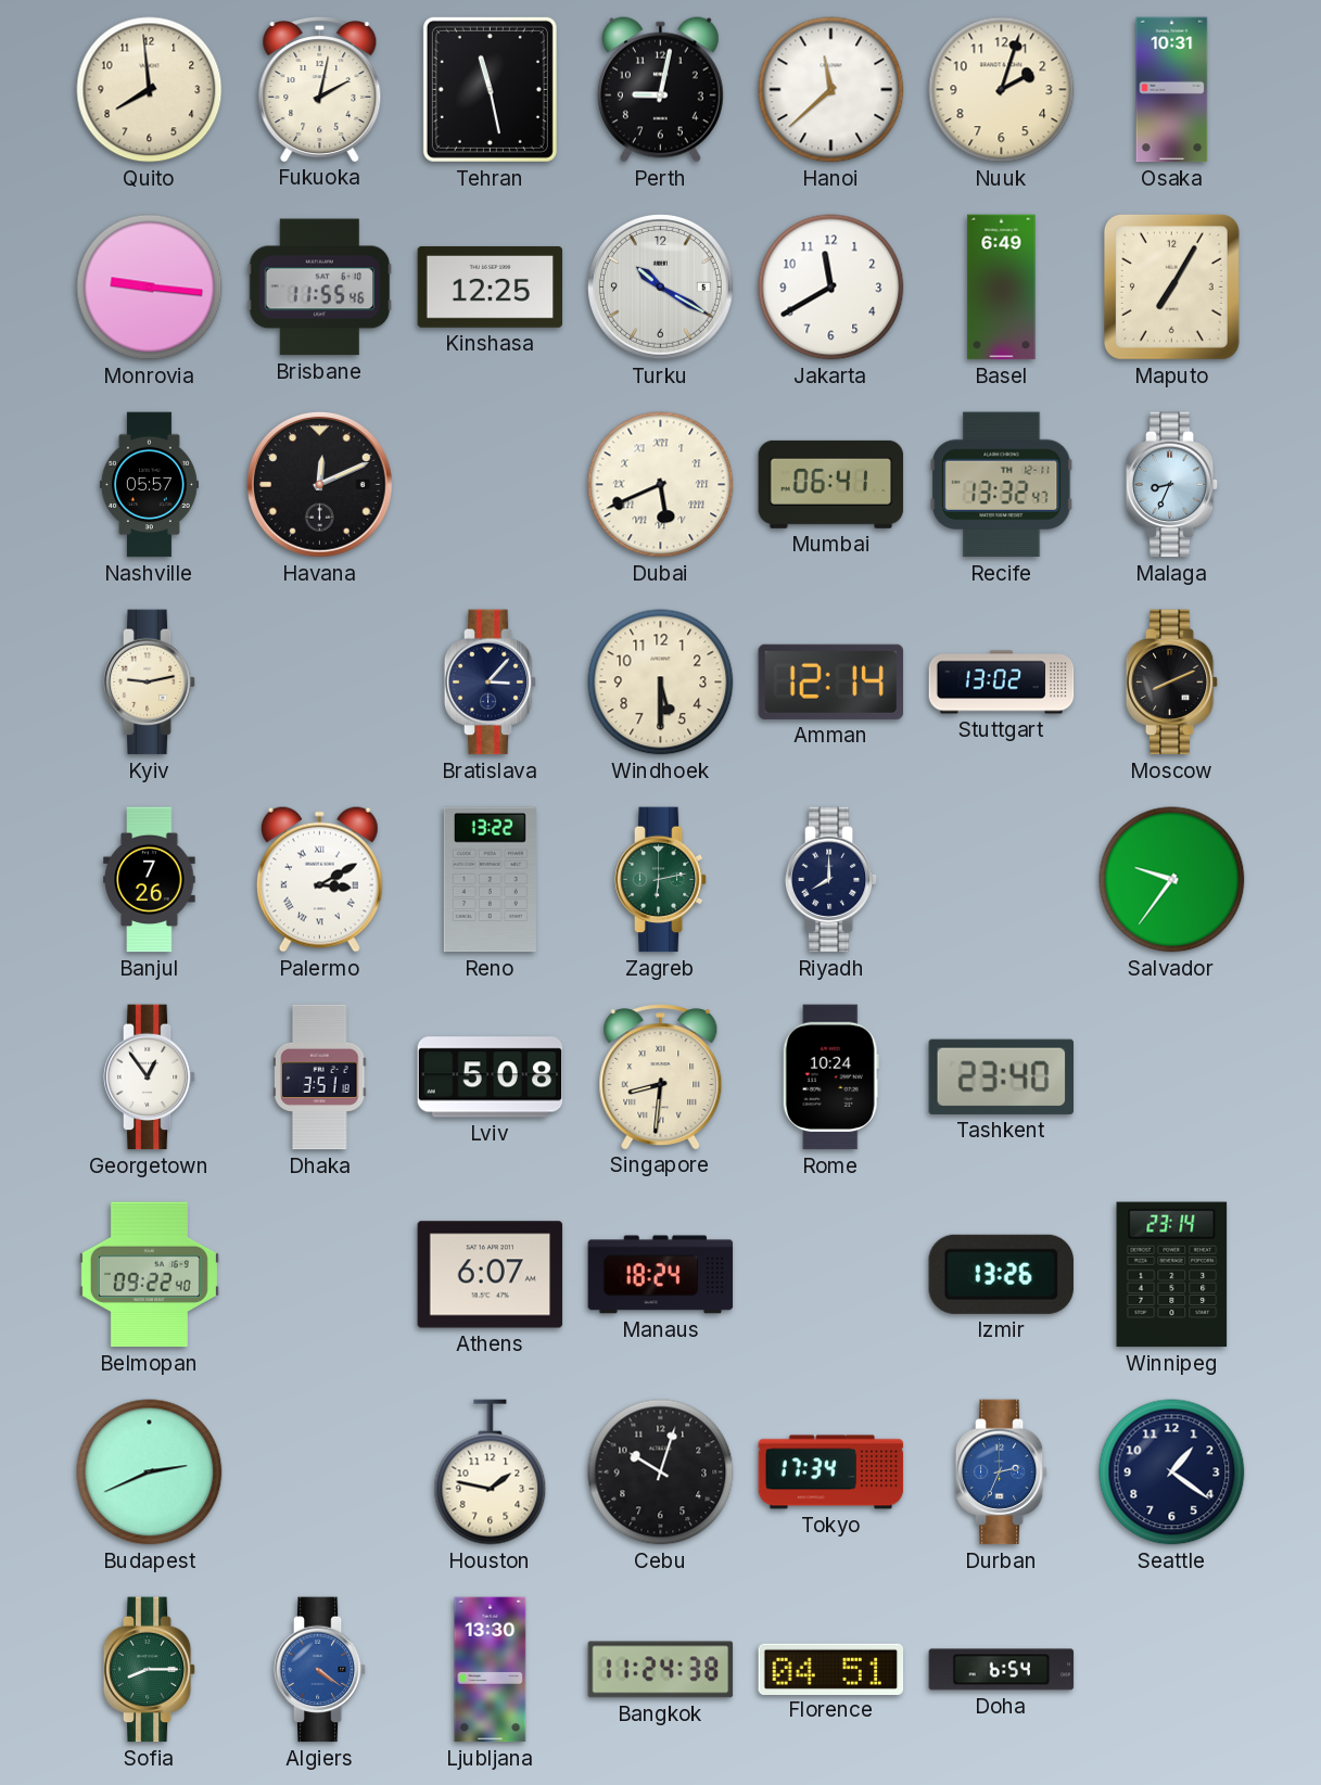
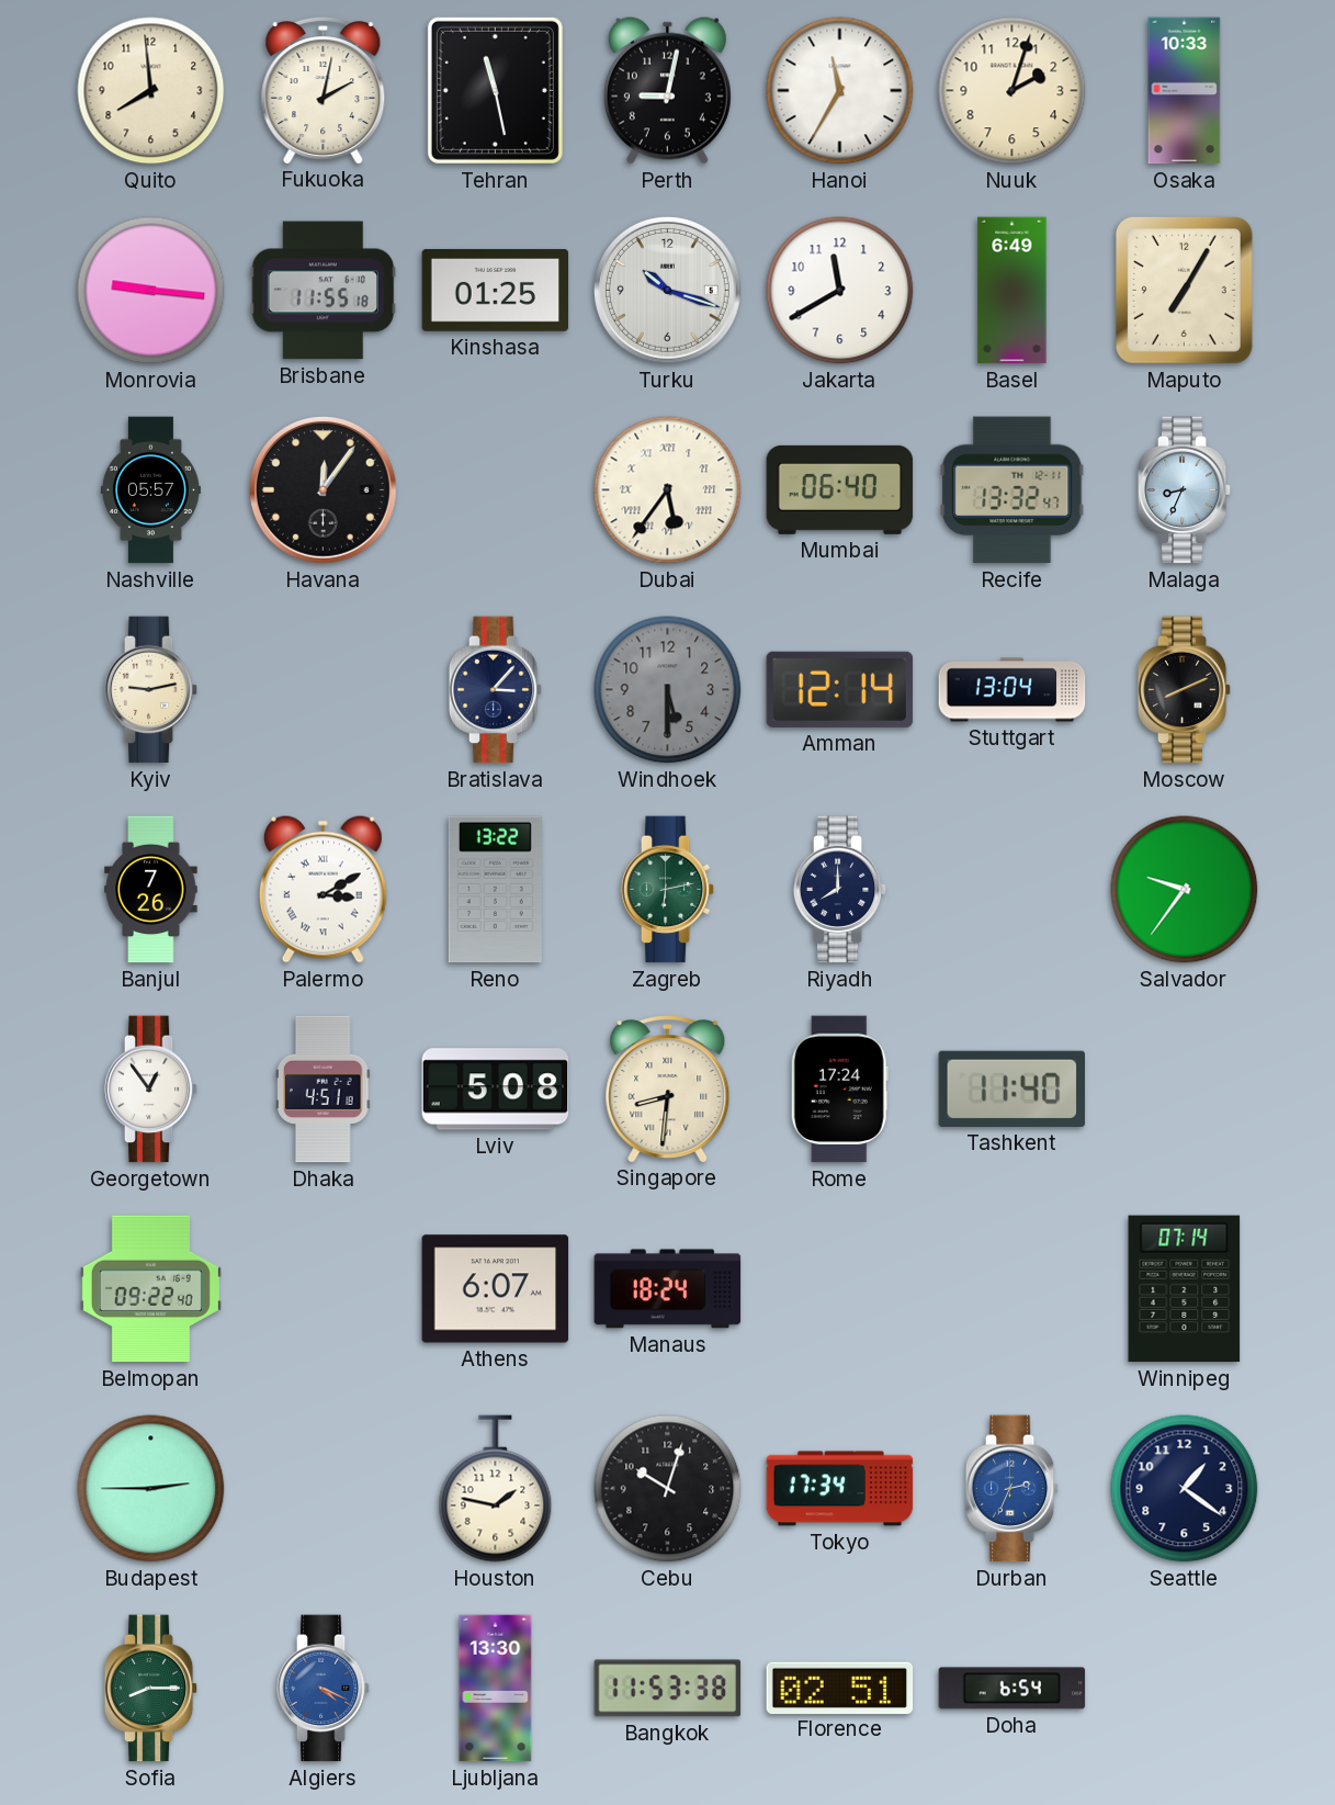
Hanoi: 11:38 -> 11:35
Osaka: 10:31 -> 10:33
Brisbane: 11:55:46 -> 11:55:18
Kinshasa: 12:25 -> 01:25
Turku: 10:20 -> 10:18
Havana: 12:11 -> 12:06
Dubai: 5:41 -> 5:36
Mumbai: 06:41 -> 06:40
Windhoek dial: cream -> grey
Stuttgart: 13:02 -> 13:04
Dhaka: 3:51 -> 4:51
Rome: 10:24 -> 17:24
Tashkent: 23:40 -> 11:40
Izmir: 13:26 -> none
Winnipeg: 23:14 -> 07:14
Budapest: 2:41 -> 2:45
Algiers: 4:21 -> 4:19
Bangkok: 11:24 -> 11:53
Florence: 04:51 -> 02:51
